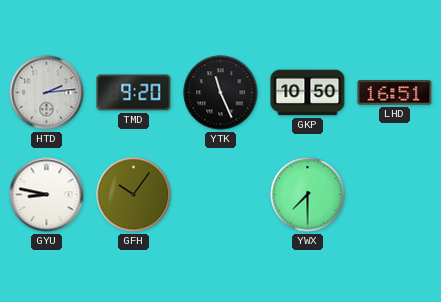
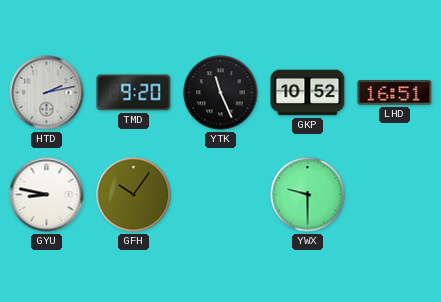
HTD: 2:14 -> 2:13
GKP: 10:50 -> 10:52
YWX: 7:30 -> 9:30
